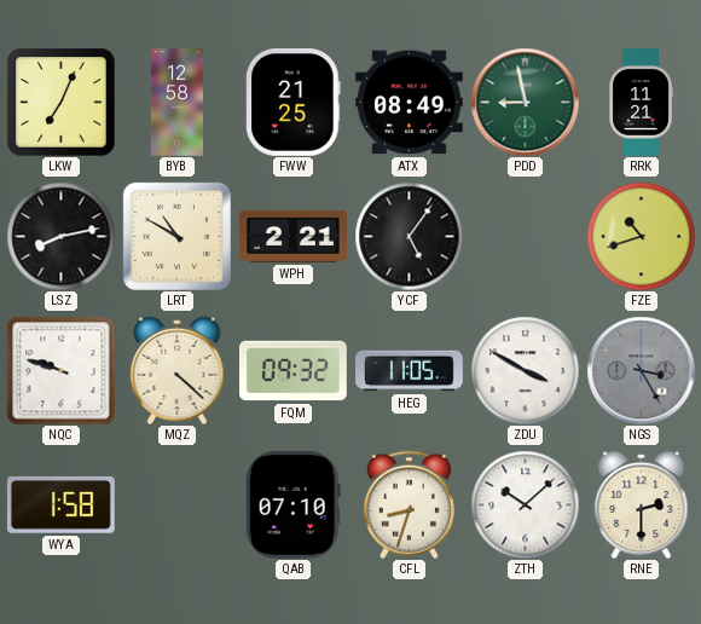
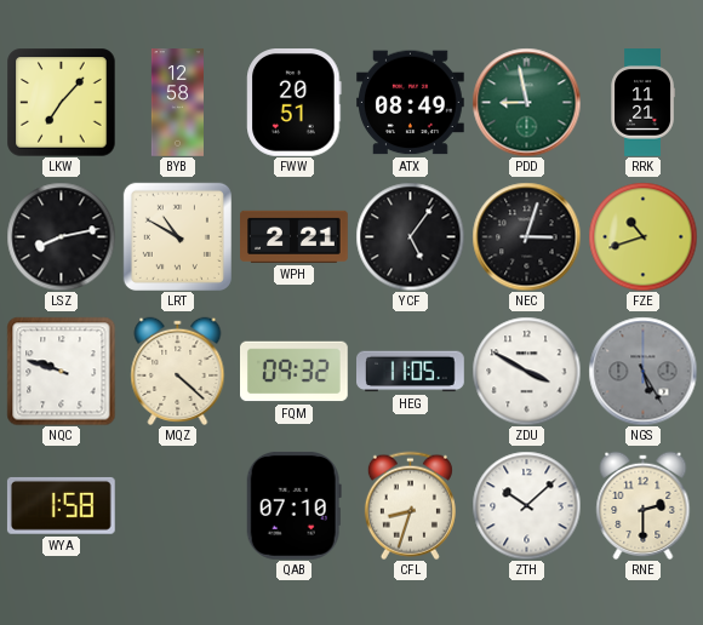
LKW: 7:04 -> 7:07
FWW: 21:25 -> 20:51
NEC: none -> 3:03
NGS: 3:25 -> 5:25
